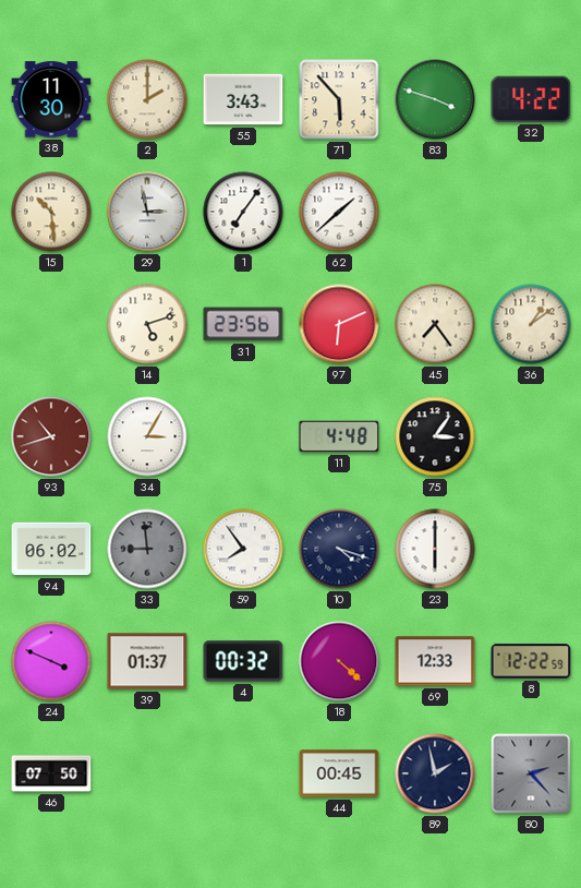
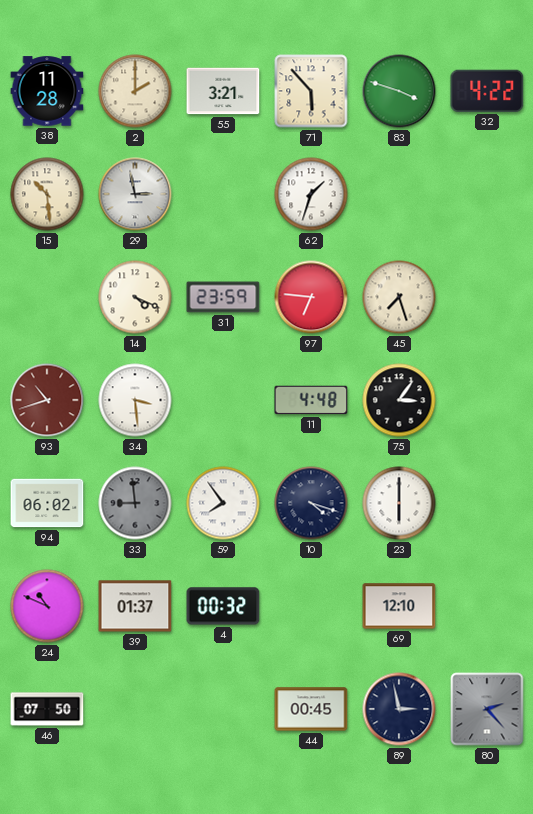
38: 11:30 -> 11:28
55: 3:43 -> 3:21
1: 7:06 -> none
62: 1:38 -> 1:33
14: 5:12 -> 4:19
31: 23:56 -> 23:59
97: 6:11 -> 6:46
45: 7:24 -> 7:27
36: 1:09 -> none
34: 3:05 -> 3:29
24: 3:49 -> 10:49
18: 4:22 -> none
69: 12:33 -> 12:10
8: 12:22 -> none
89: 1:58 -> 2:58
